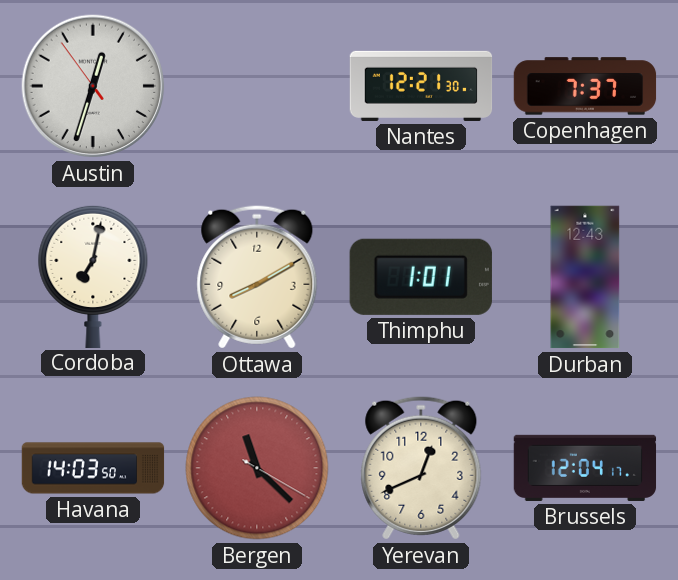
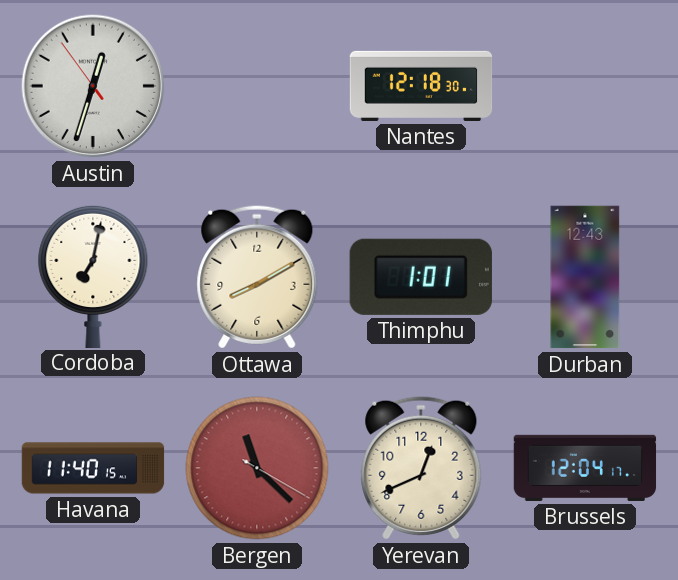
Nantes: 12:21 -> 12:18
Copenhagen: 7:37 -> none
Havana: 14:03 -> 11:40
